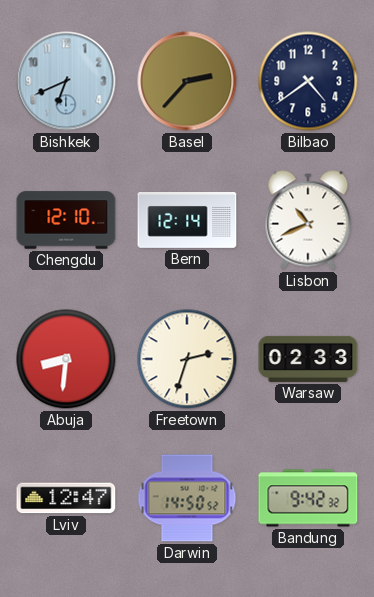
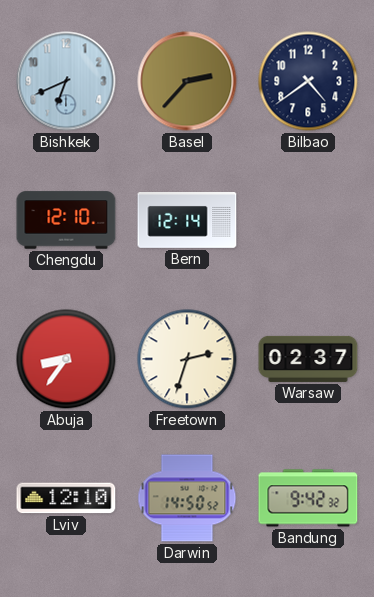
Lisbon: 10:41 -> none
Abuja: 8:31 -> 8:36
Warsaw: 02:33 -> 02:37
Lviv: 12:47 -> 12:10
